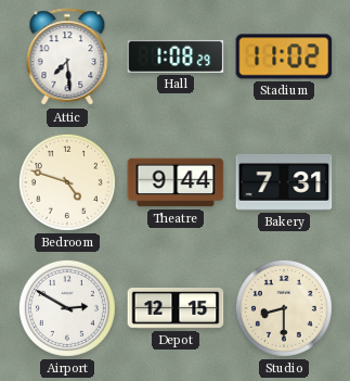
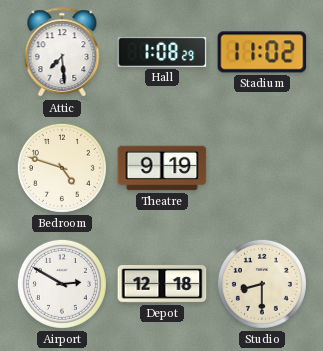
Theatre: 9:44 -> 9:19
Bakery: 7:31 -> none
Depot: 12:15 -> 12:18
